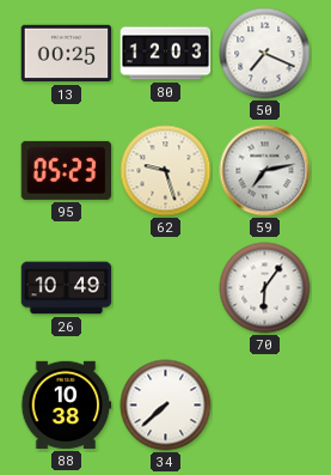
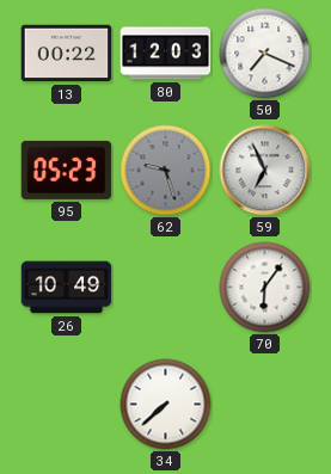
13: 00:25 -> 00:22
62 dial: cream -> grey
59: 7:13 -> 6:56
88: 10:38 -> none
